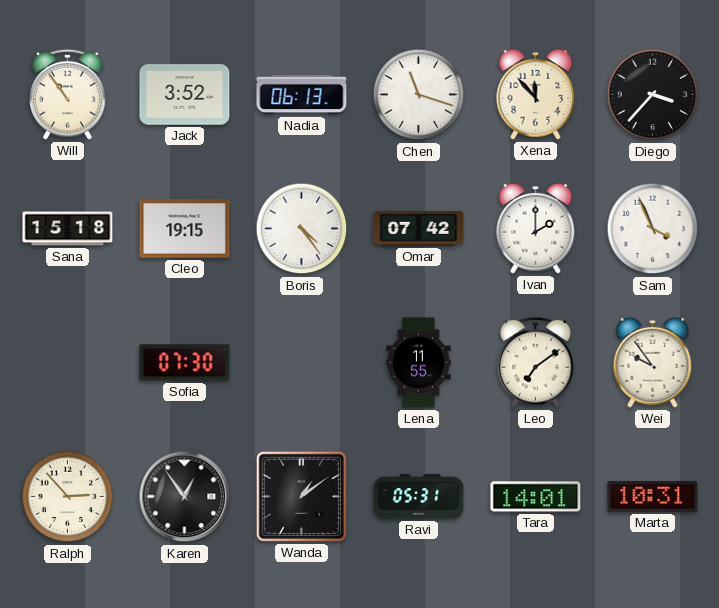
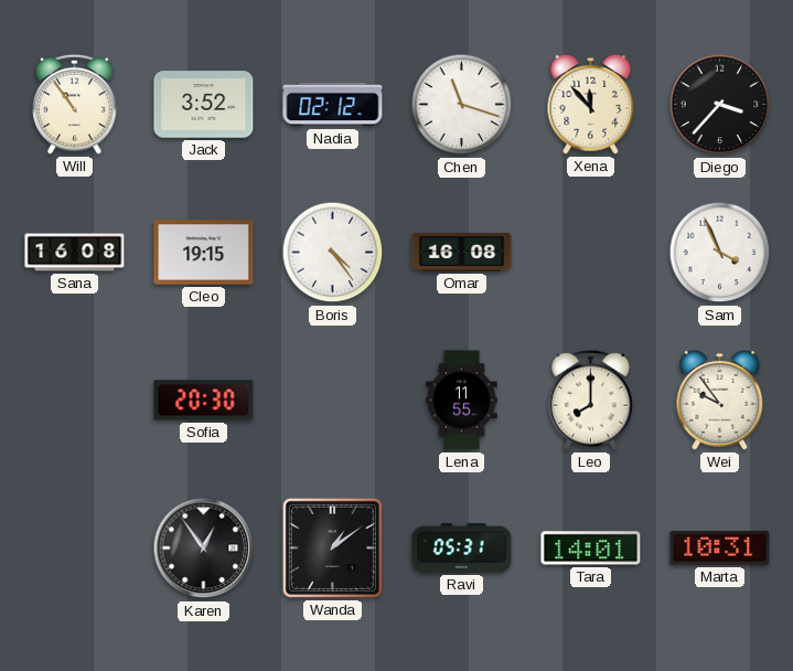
Nadia: 06:13 -> 02:12
Sana: 15:18 -> 16:08
Omar: 07:42 -> 16:08
Ivan: 2:00 -> none
Sofia: 07:30 -> 20:30
Leo: 7:09 -> 8:00
Ralph: 2:53 -> none
